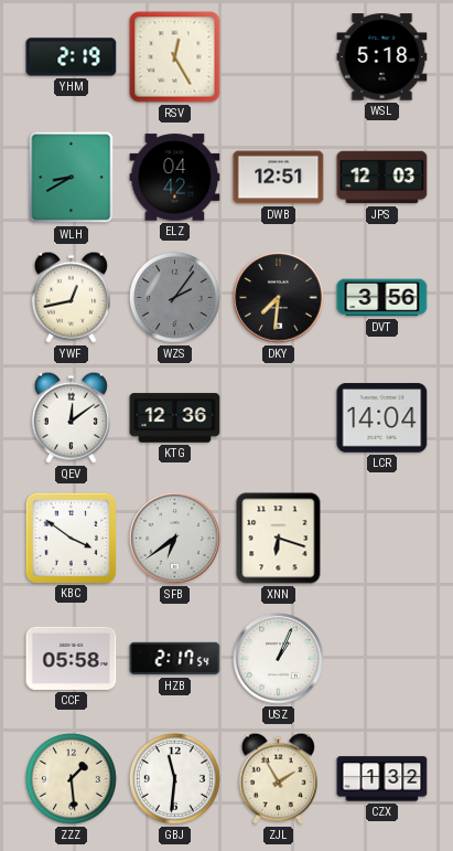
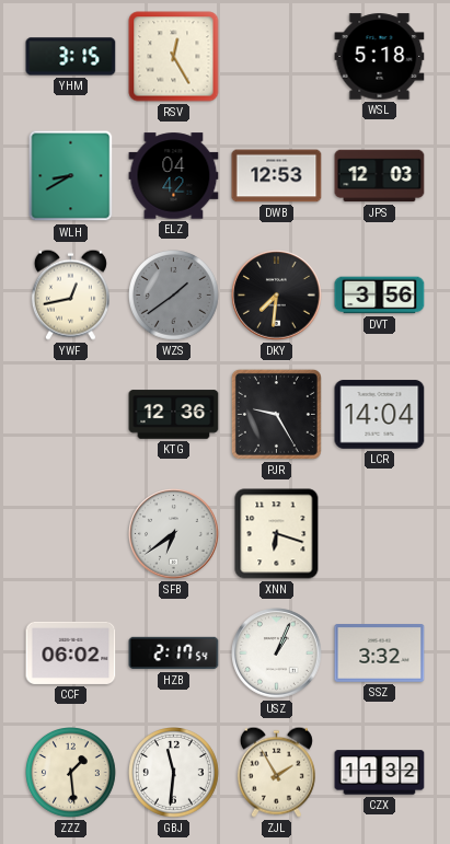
YHM: 2:19 -> 3:15
DWB: 12:51 -> 12:53
WZS: 2:06 -> 1:39
QEV: 12:09 -> none
PJR: none -> 9:25
KBC: 3:51 -> none
CCF: 05:58 -> 06:02
SSZ: none -> 3:32
CZX: 1:32 -> 11:32
